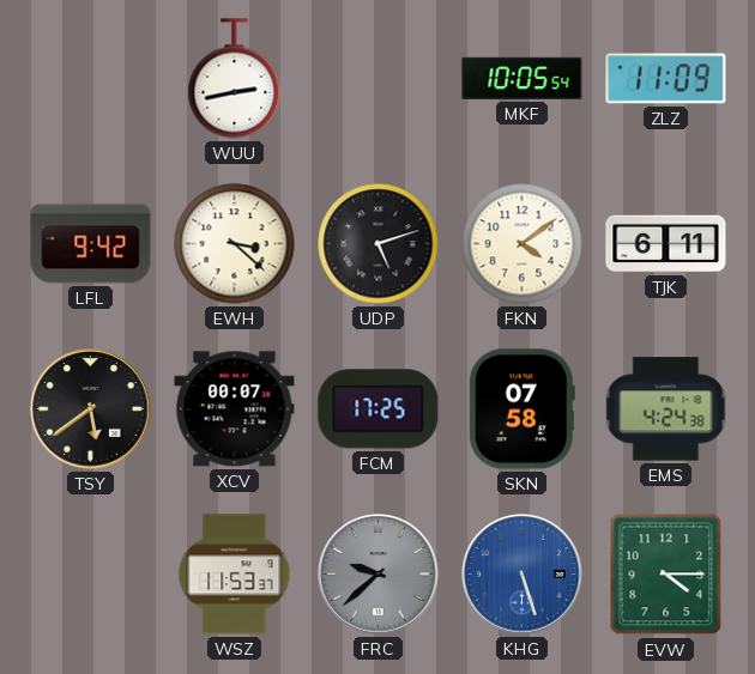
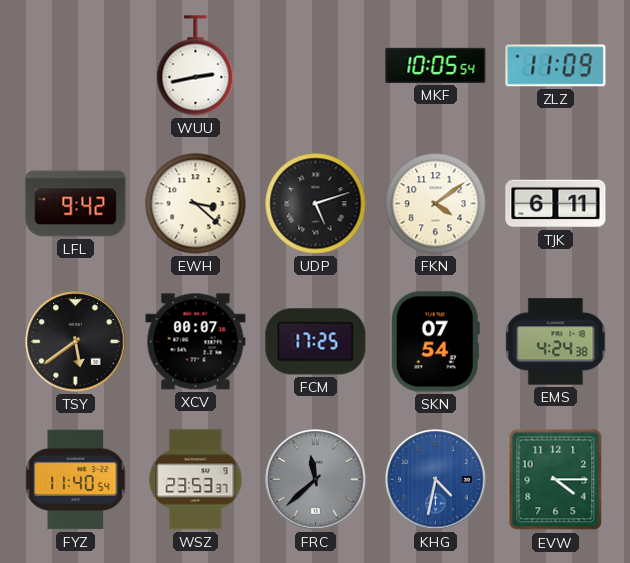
SKN: 07:58 -> 07:54
FYZ: none -> 11:40
WSZ: 11:53 -> 23:53
FRC: 9:38 -> 11:38
KHG: 5:27 -> 4:32
